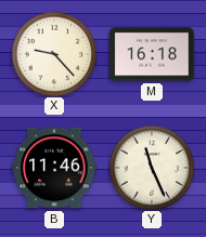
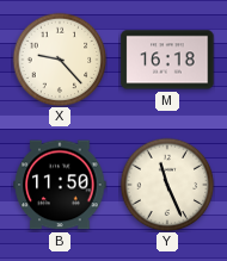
B: 11:46 -> 11:50
